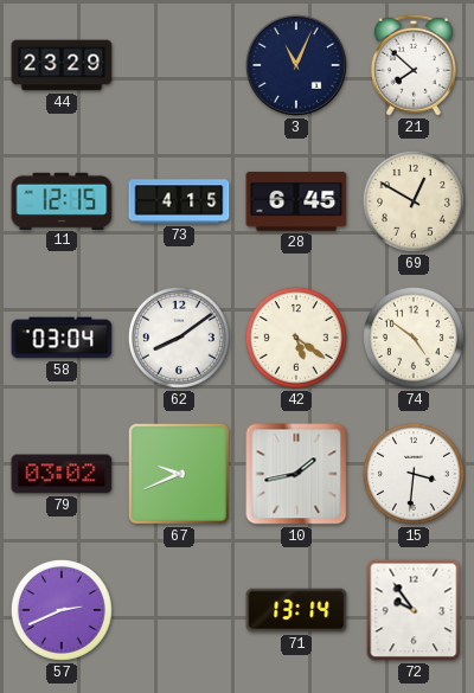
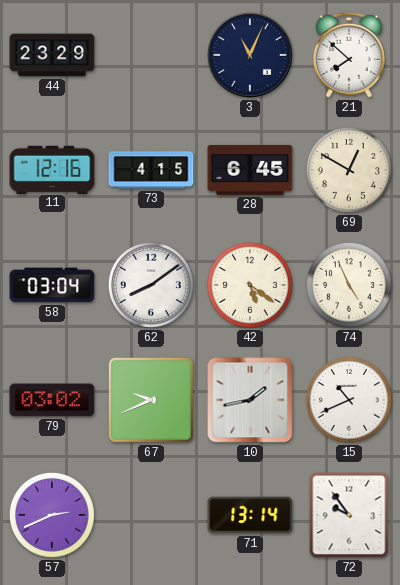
11: 12:15 -> 12:16
74: 4:51 -> 4:56
15: 3:31 -> 10:41
